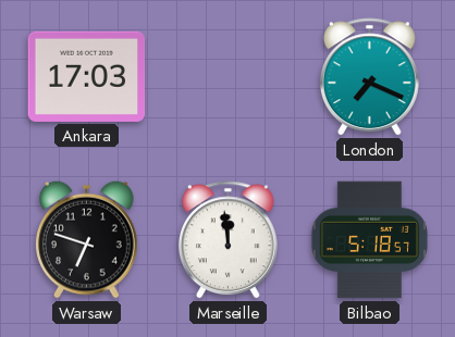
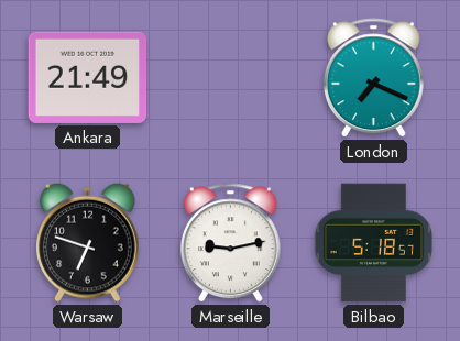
Ankara: 17:03 -> 21:49
Marseille: 11:59 -> 9:13
